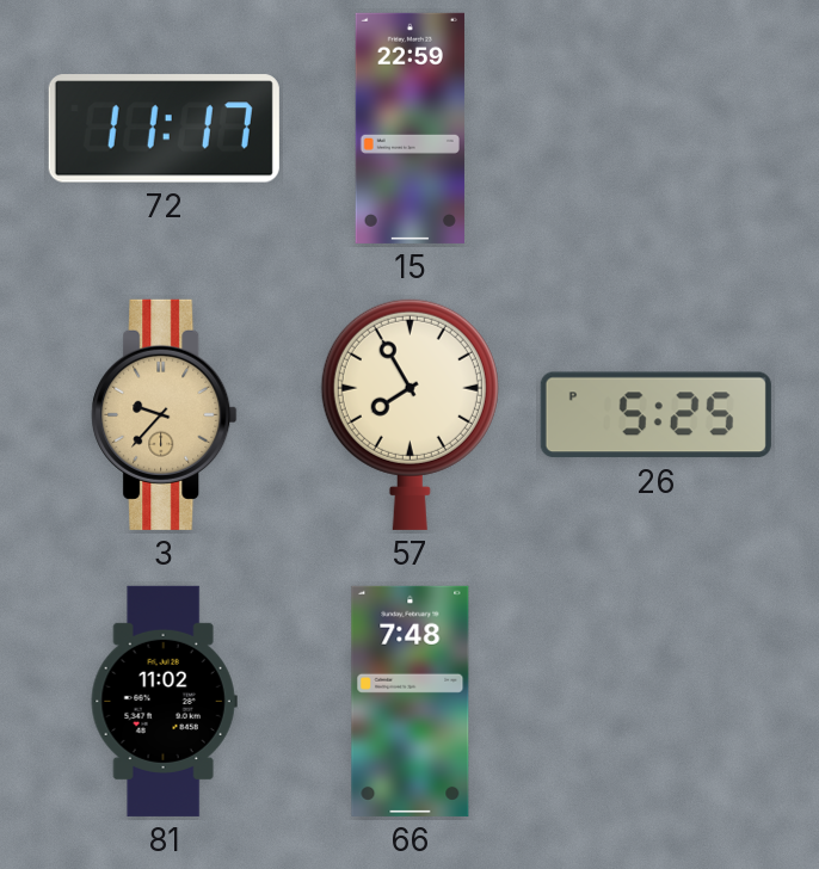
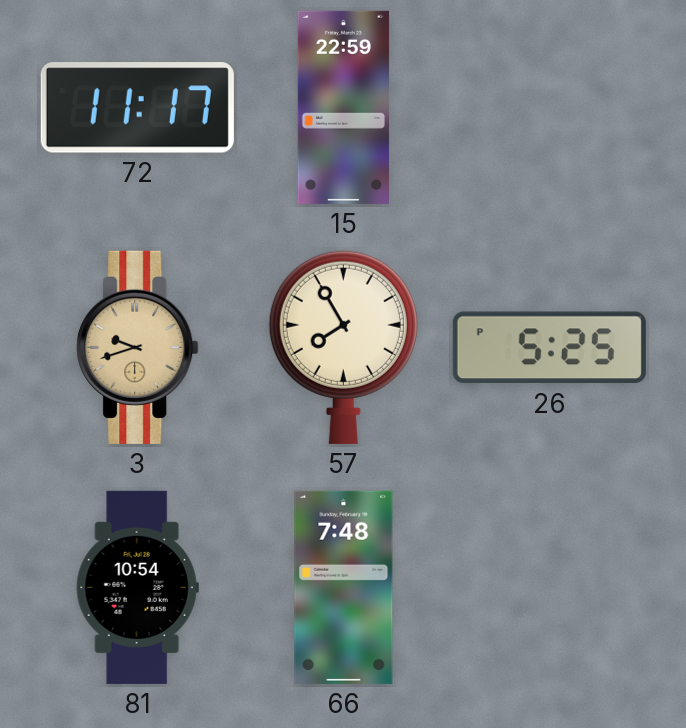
3: 9:37 -> 9:42
81: 11:02 -> 10:54
